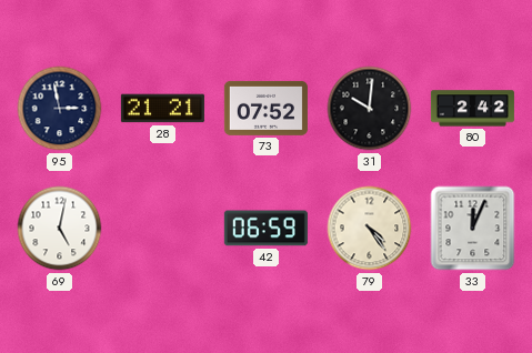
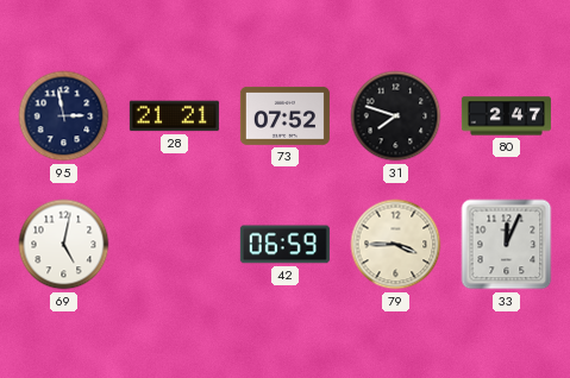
31: 10:01 -> 7:48
80: 2:42 -> 2:47
79: 4:24 -> 3:45
